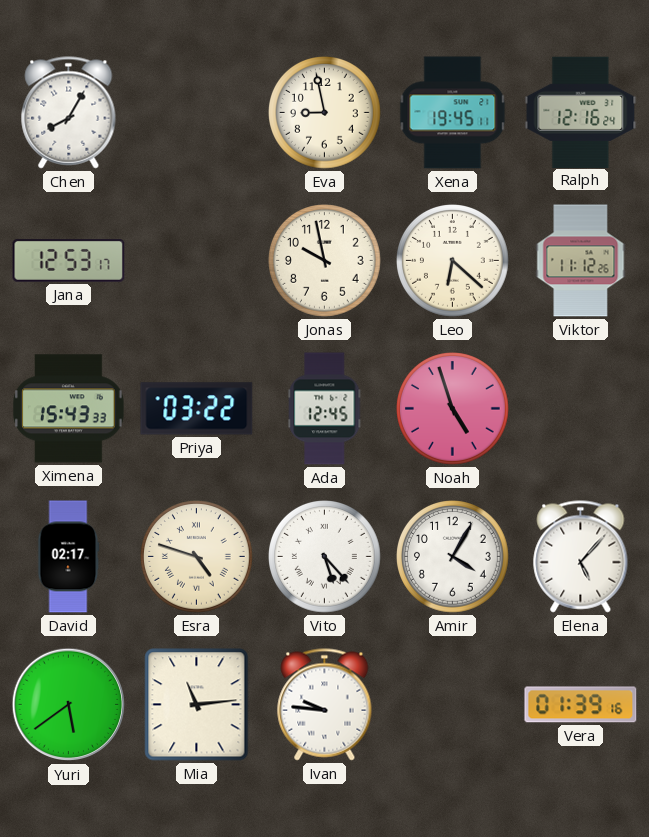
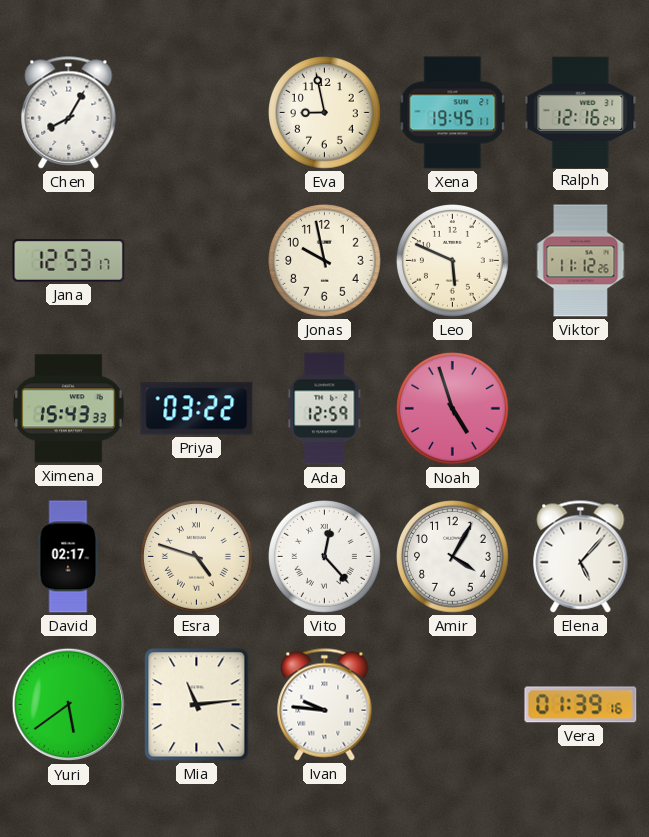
Leo: 6:22 -> 5:49
Ada: 12:45 -> 12:59
Vito: 5:23 -> 12:23
